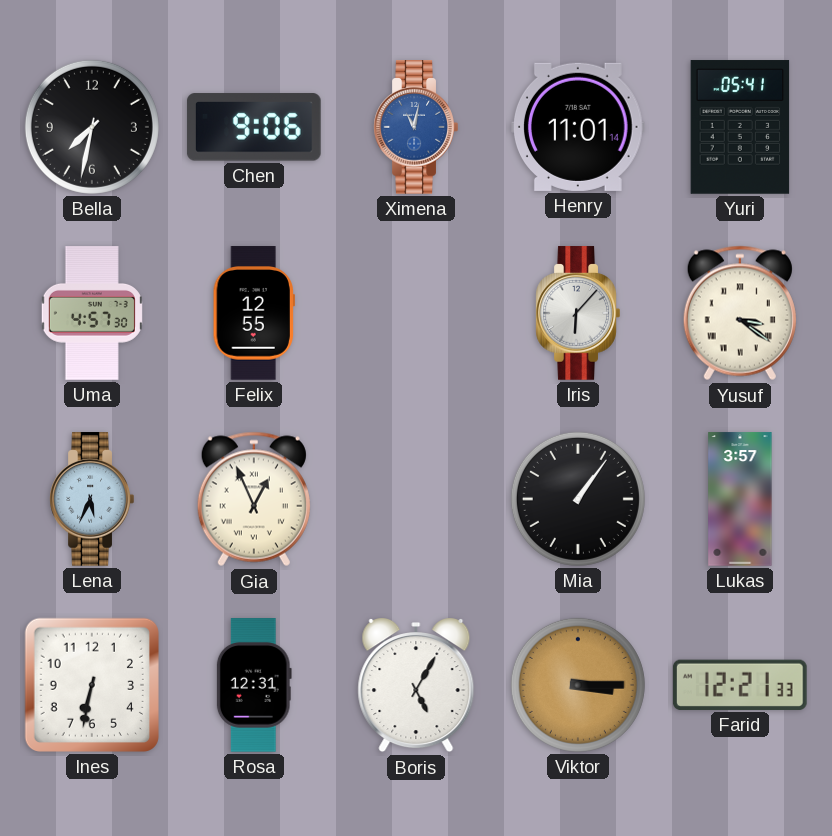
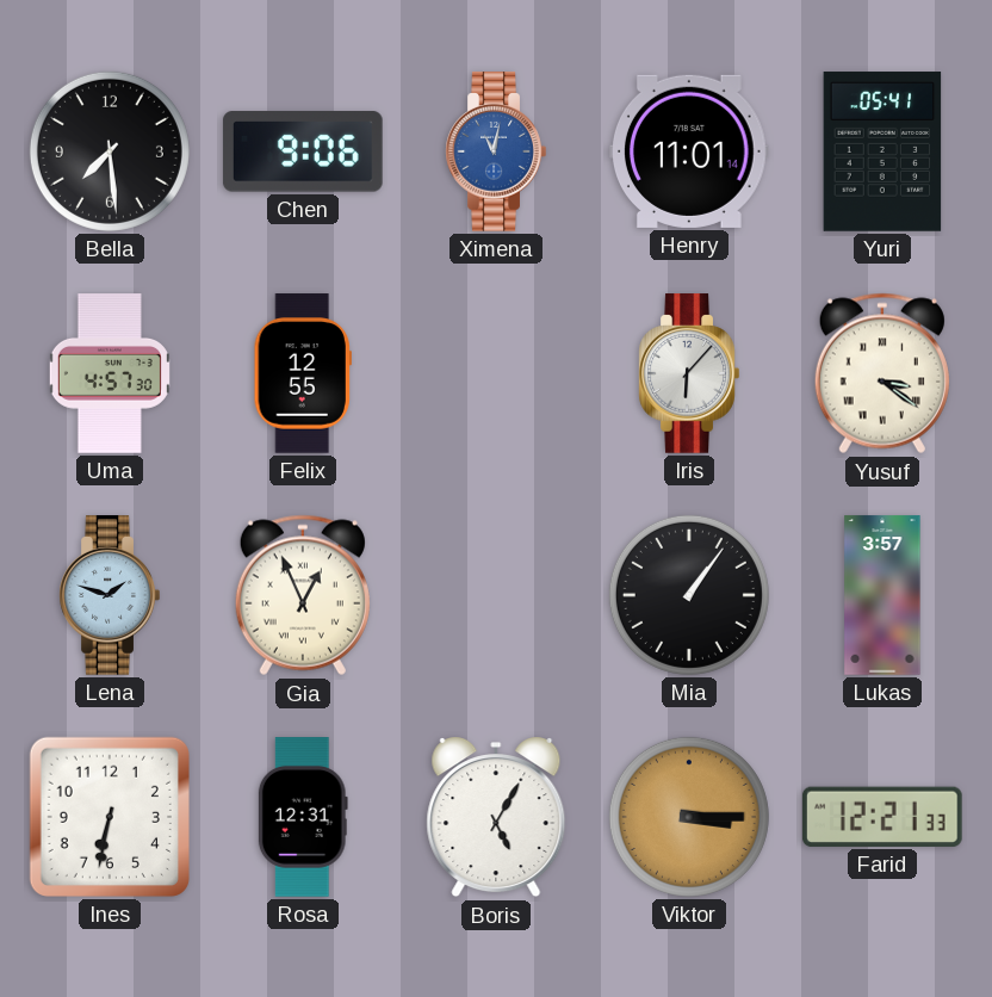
Bella: 7:32 -> 7:29
Lena: 5:34 -> 1:48
